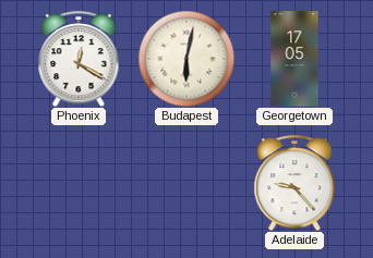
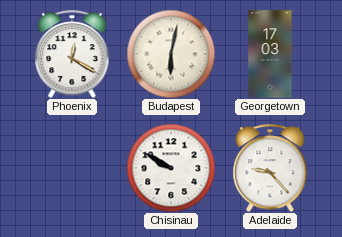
Georgetown: 17:05 -> 17:03
Chisinau: none -> 9:50
